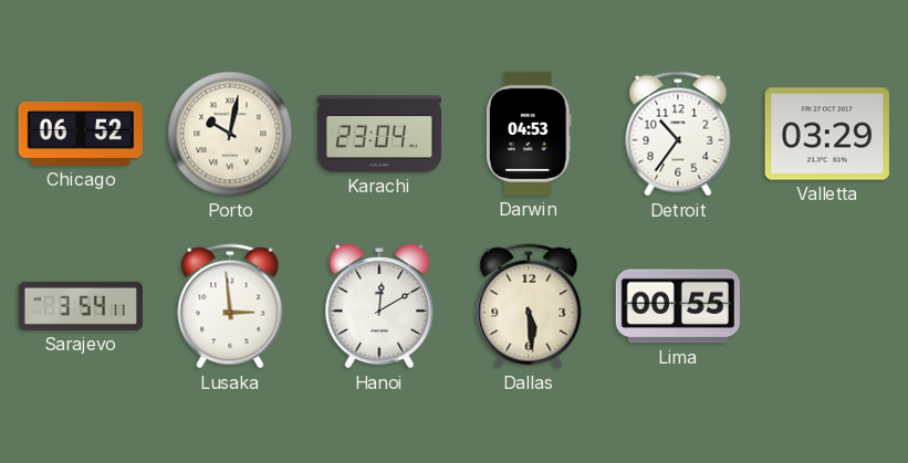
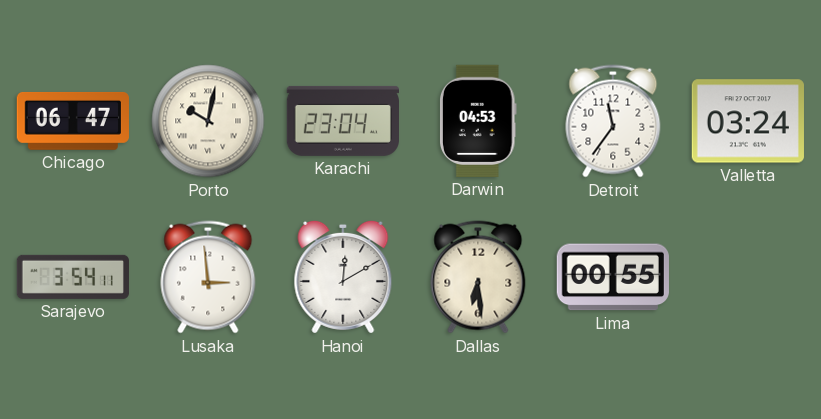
Chicago: 06:52 -> 06:47
Detroit: 10:36 -> 11:36
Valletta: 03:29 -> 03:24
Dallas: 5:29 -> 6:29
